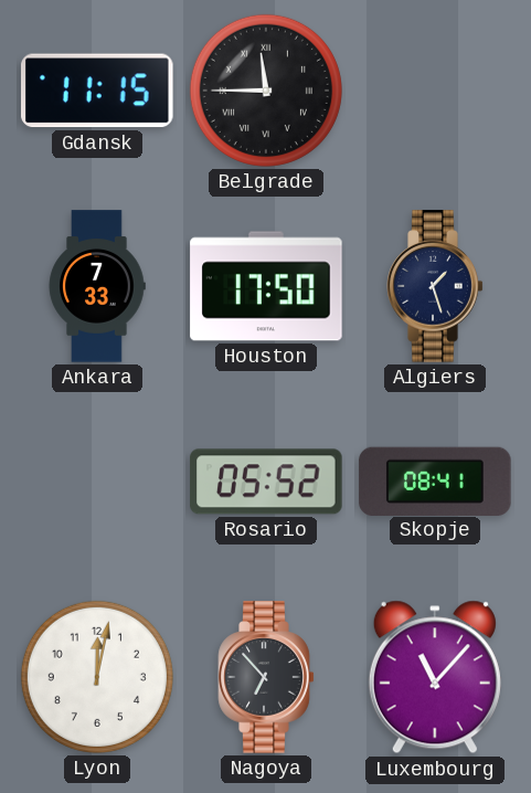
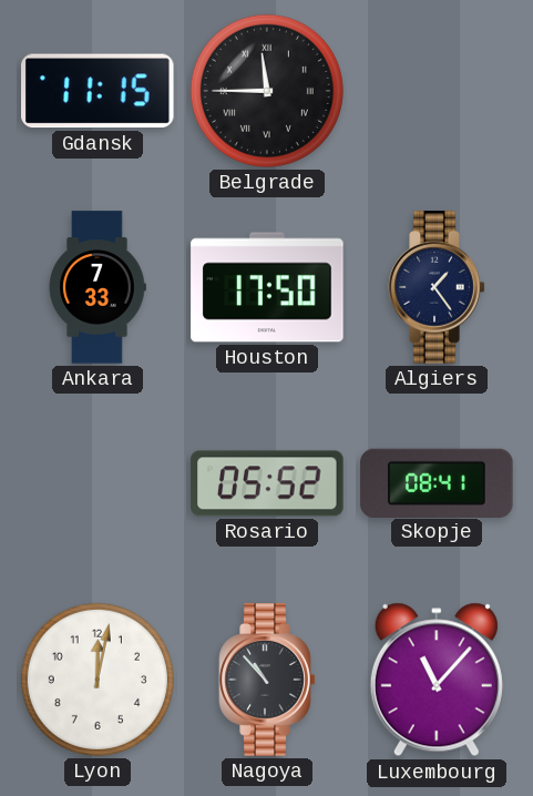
Algiers: 1:27 -> 1:24
Nagoya: 6:53 -> 10:53
